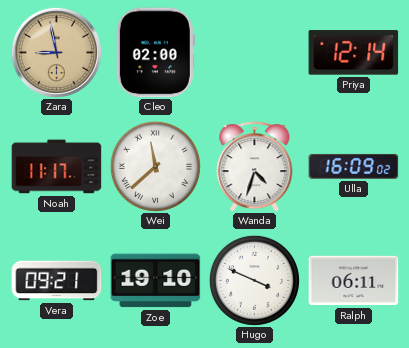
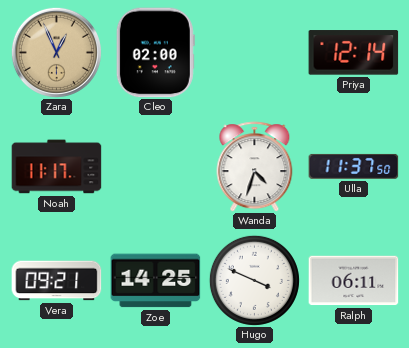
Zara: 8:58 -> 12:56
Wei: 11:38 -> none
Ulla: 16:09 -> 11:37
Zoe: 19:10 -> 14:25
